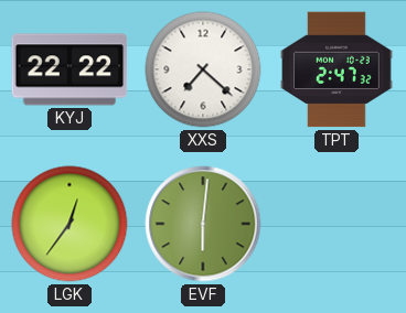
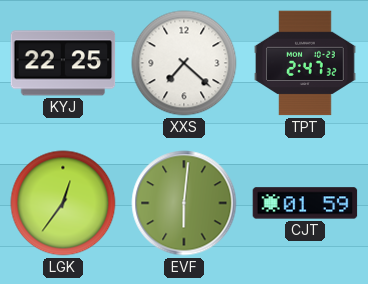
KYJ: 22:22 -> 22:25
CJT: none -> 01:59
